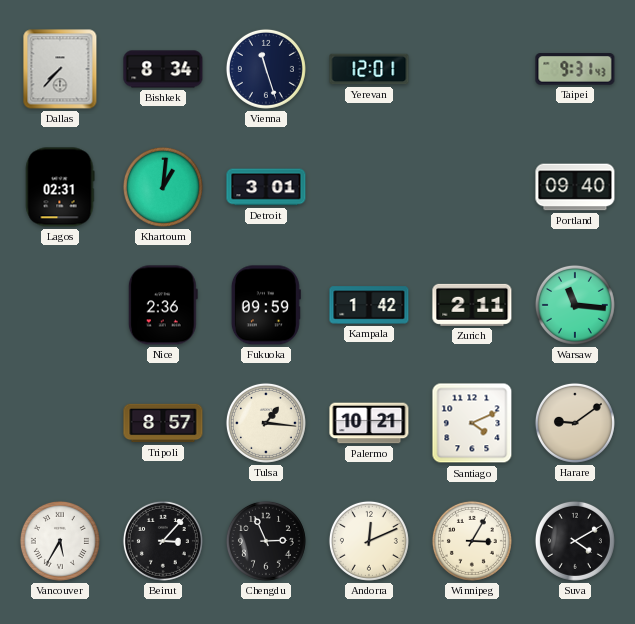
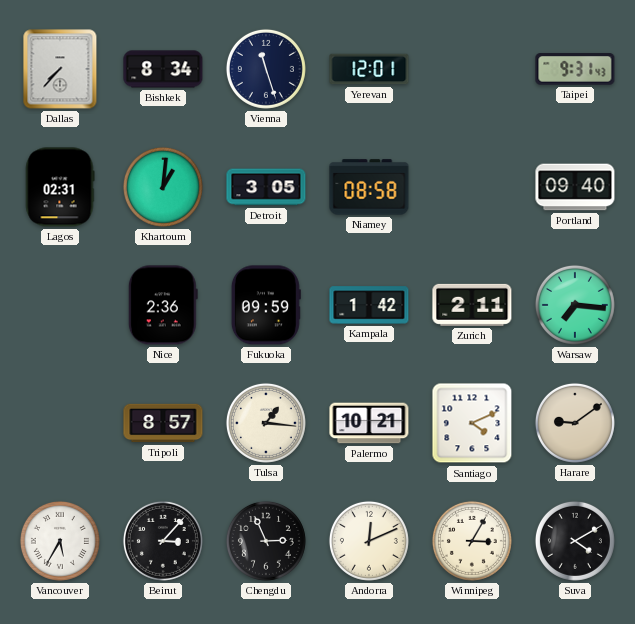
Detroit: 3:01 -> 3:05
Niamey: none -> 08:58
Warsaw: 11:16 -> 7:16
